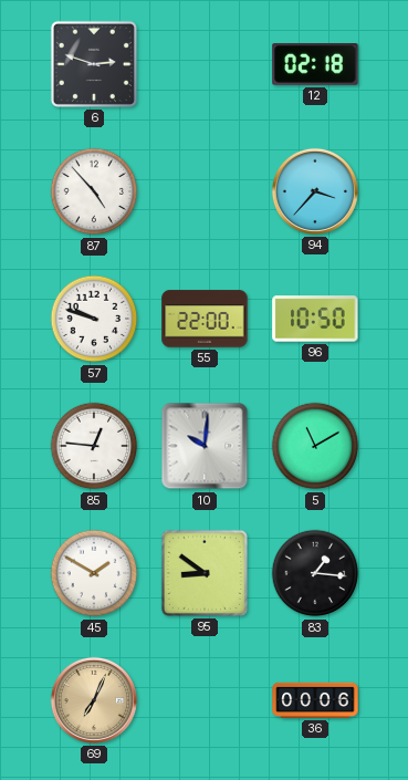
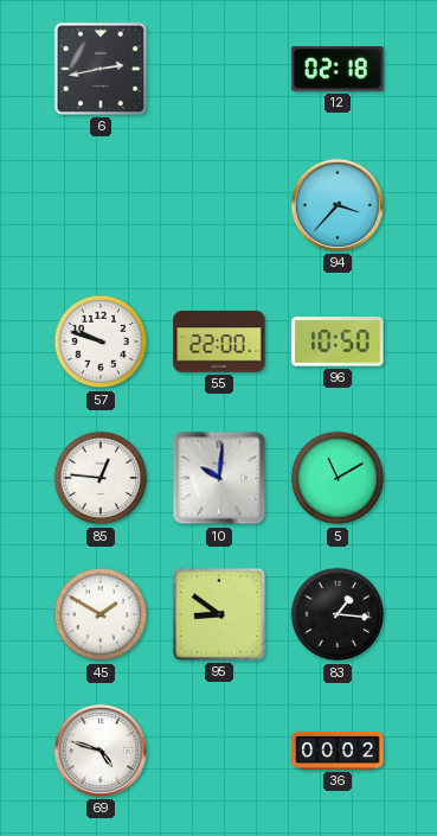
6: 2:48 -> 2:43
87: 4:53 -> none
69: 7:04 -> 4:48
69 dial: champagne -> white
36: 00:06 -> 00:02
